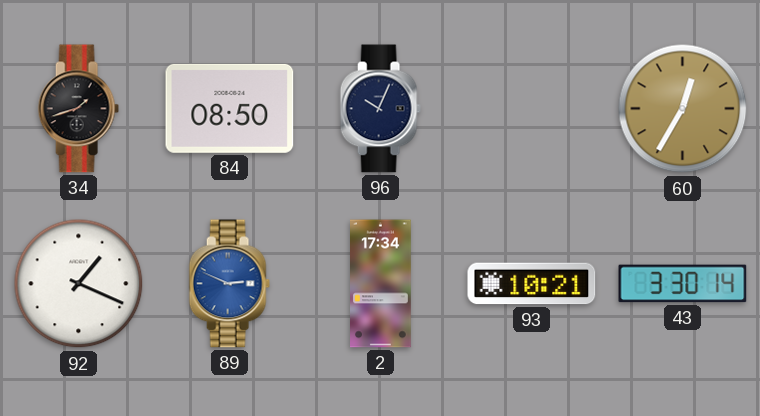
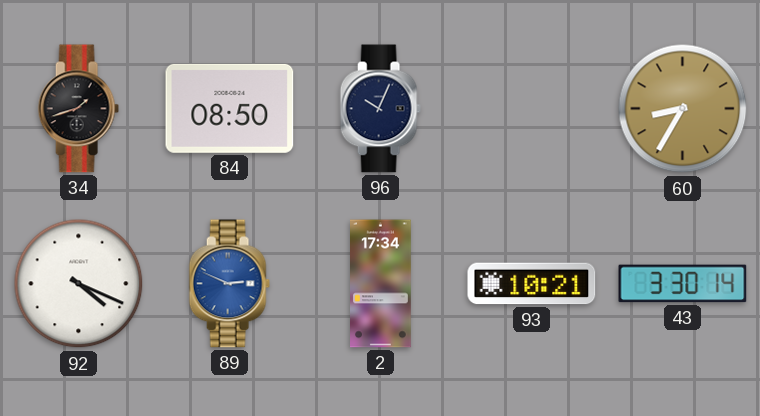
60: 12:35 -> 8:35
92: 1:19 -> 4:19
